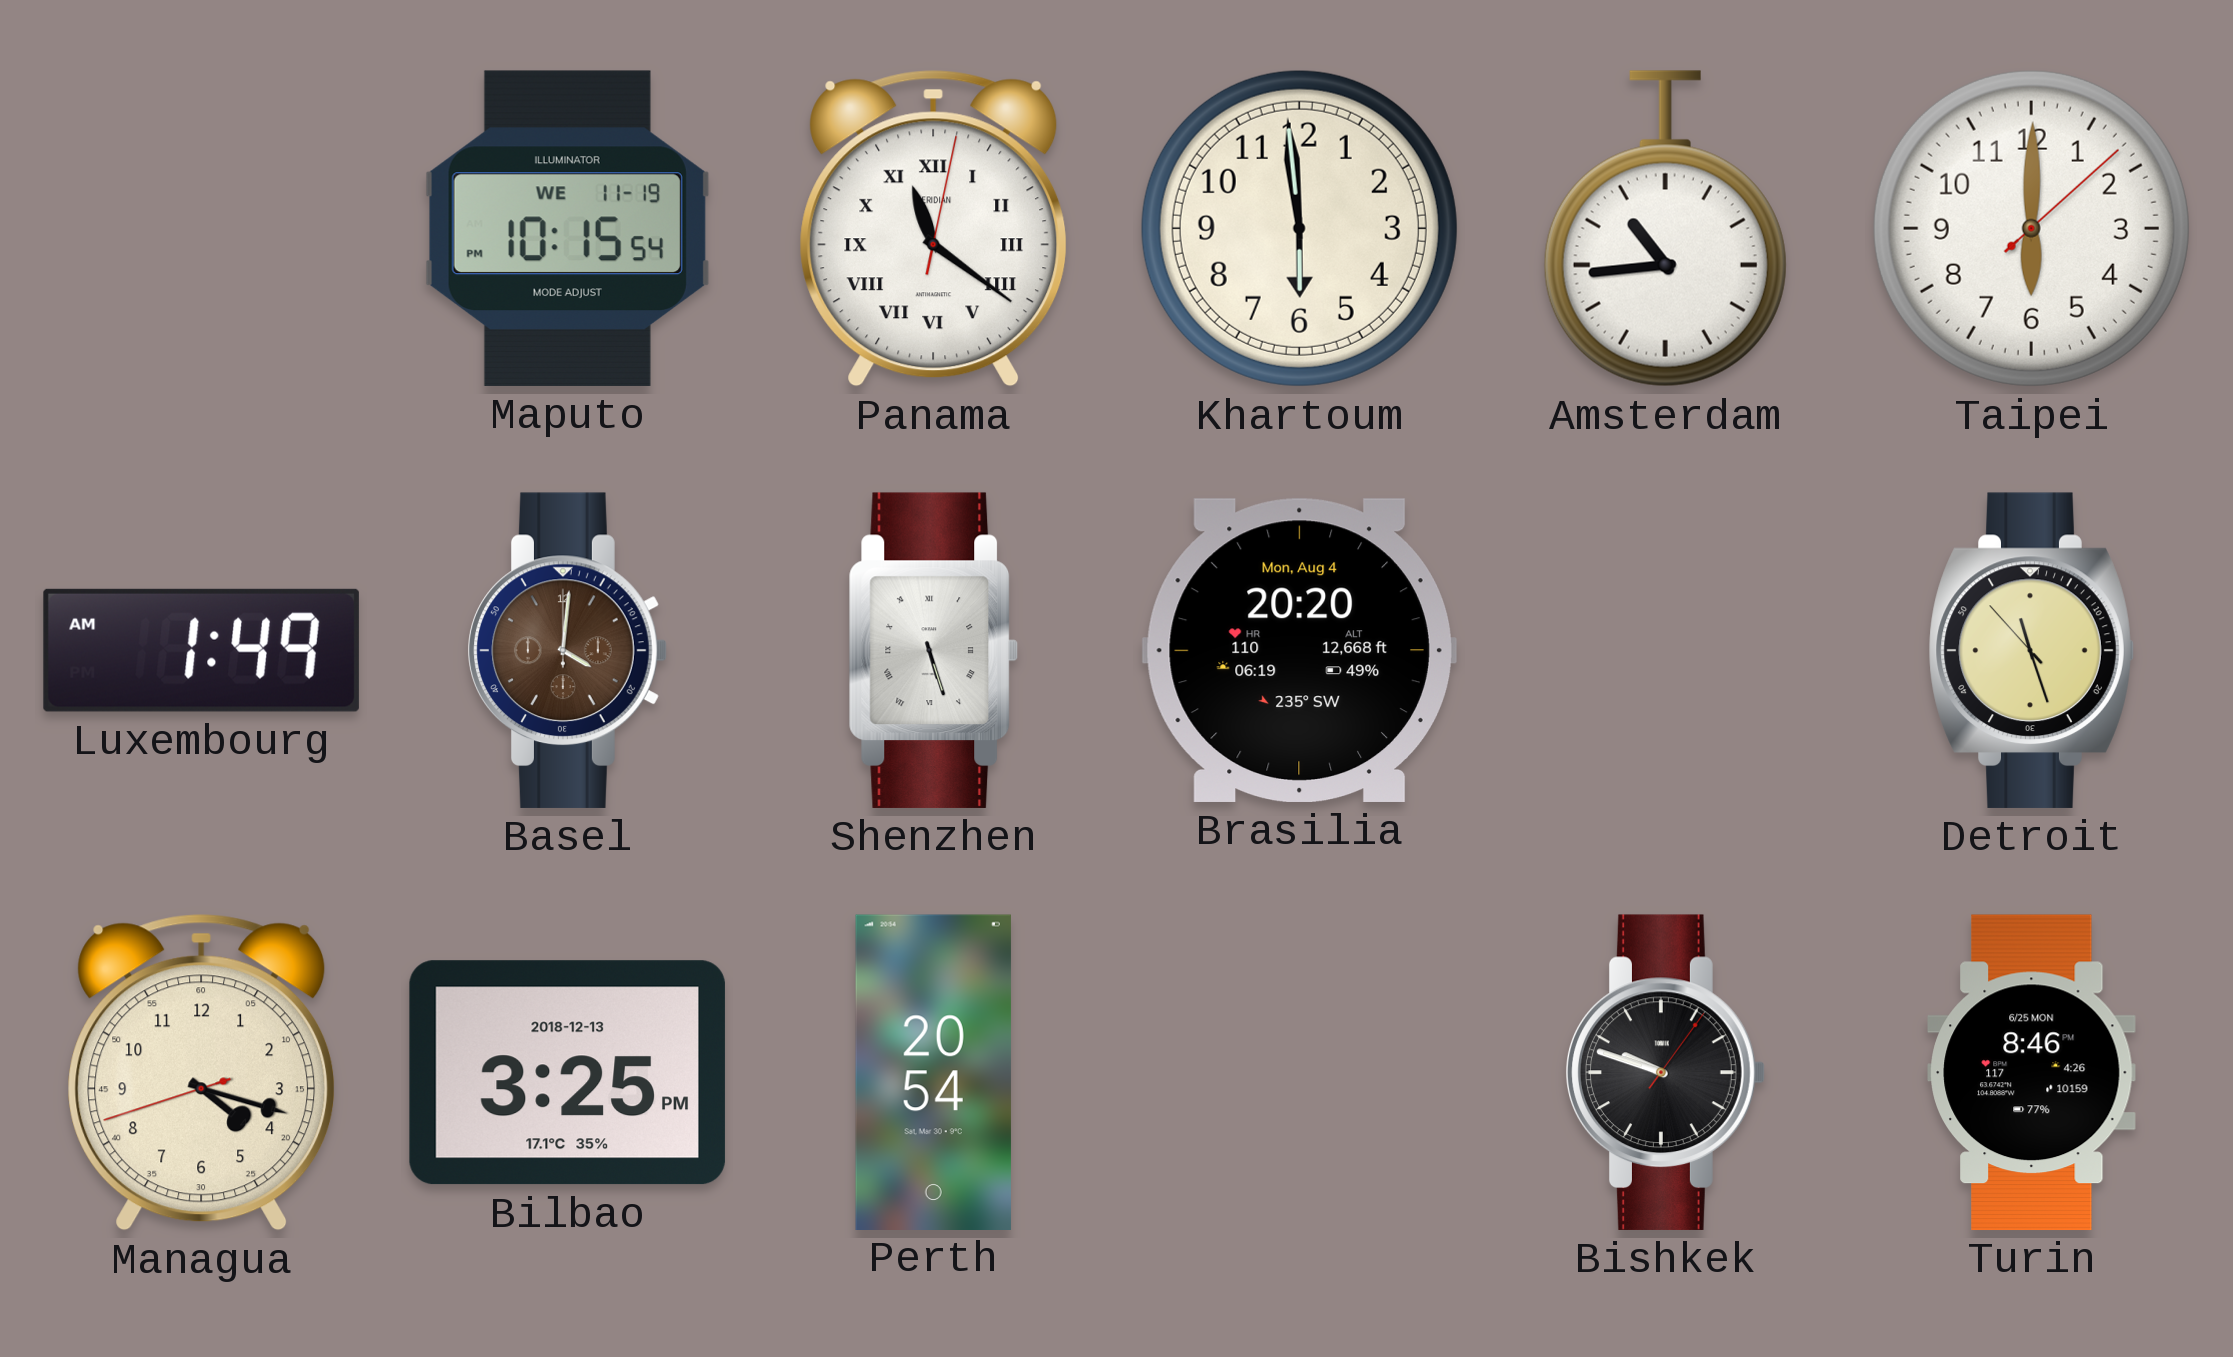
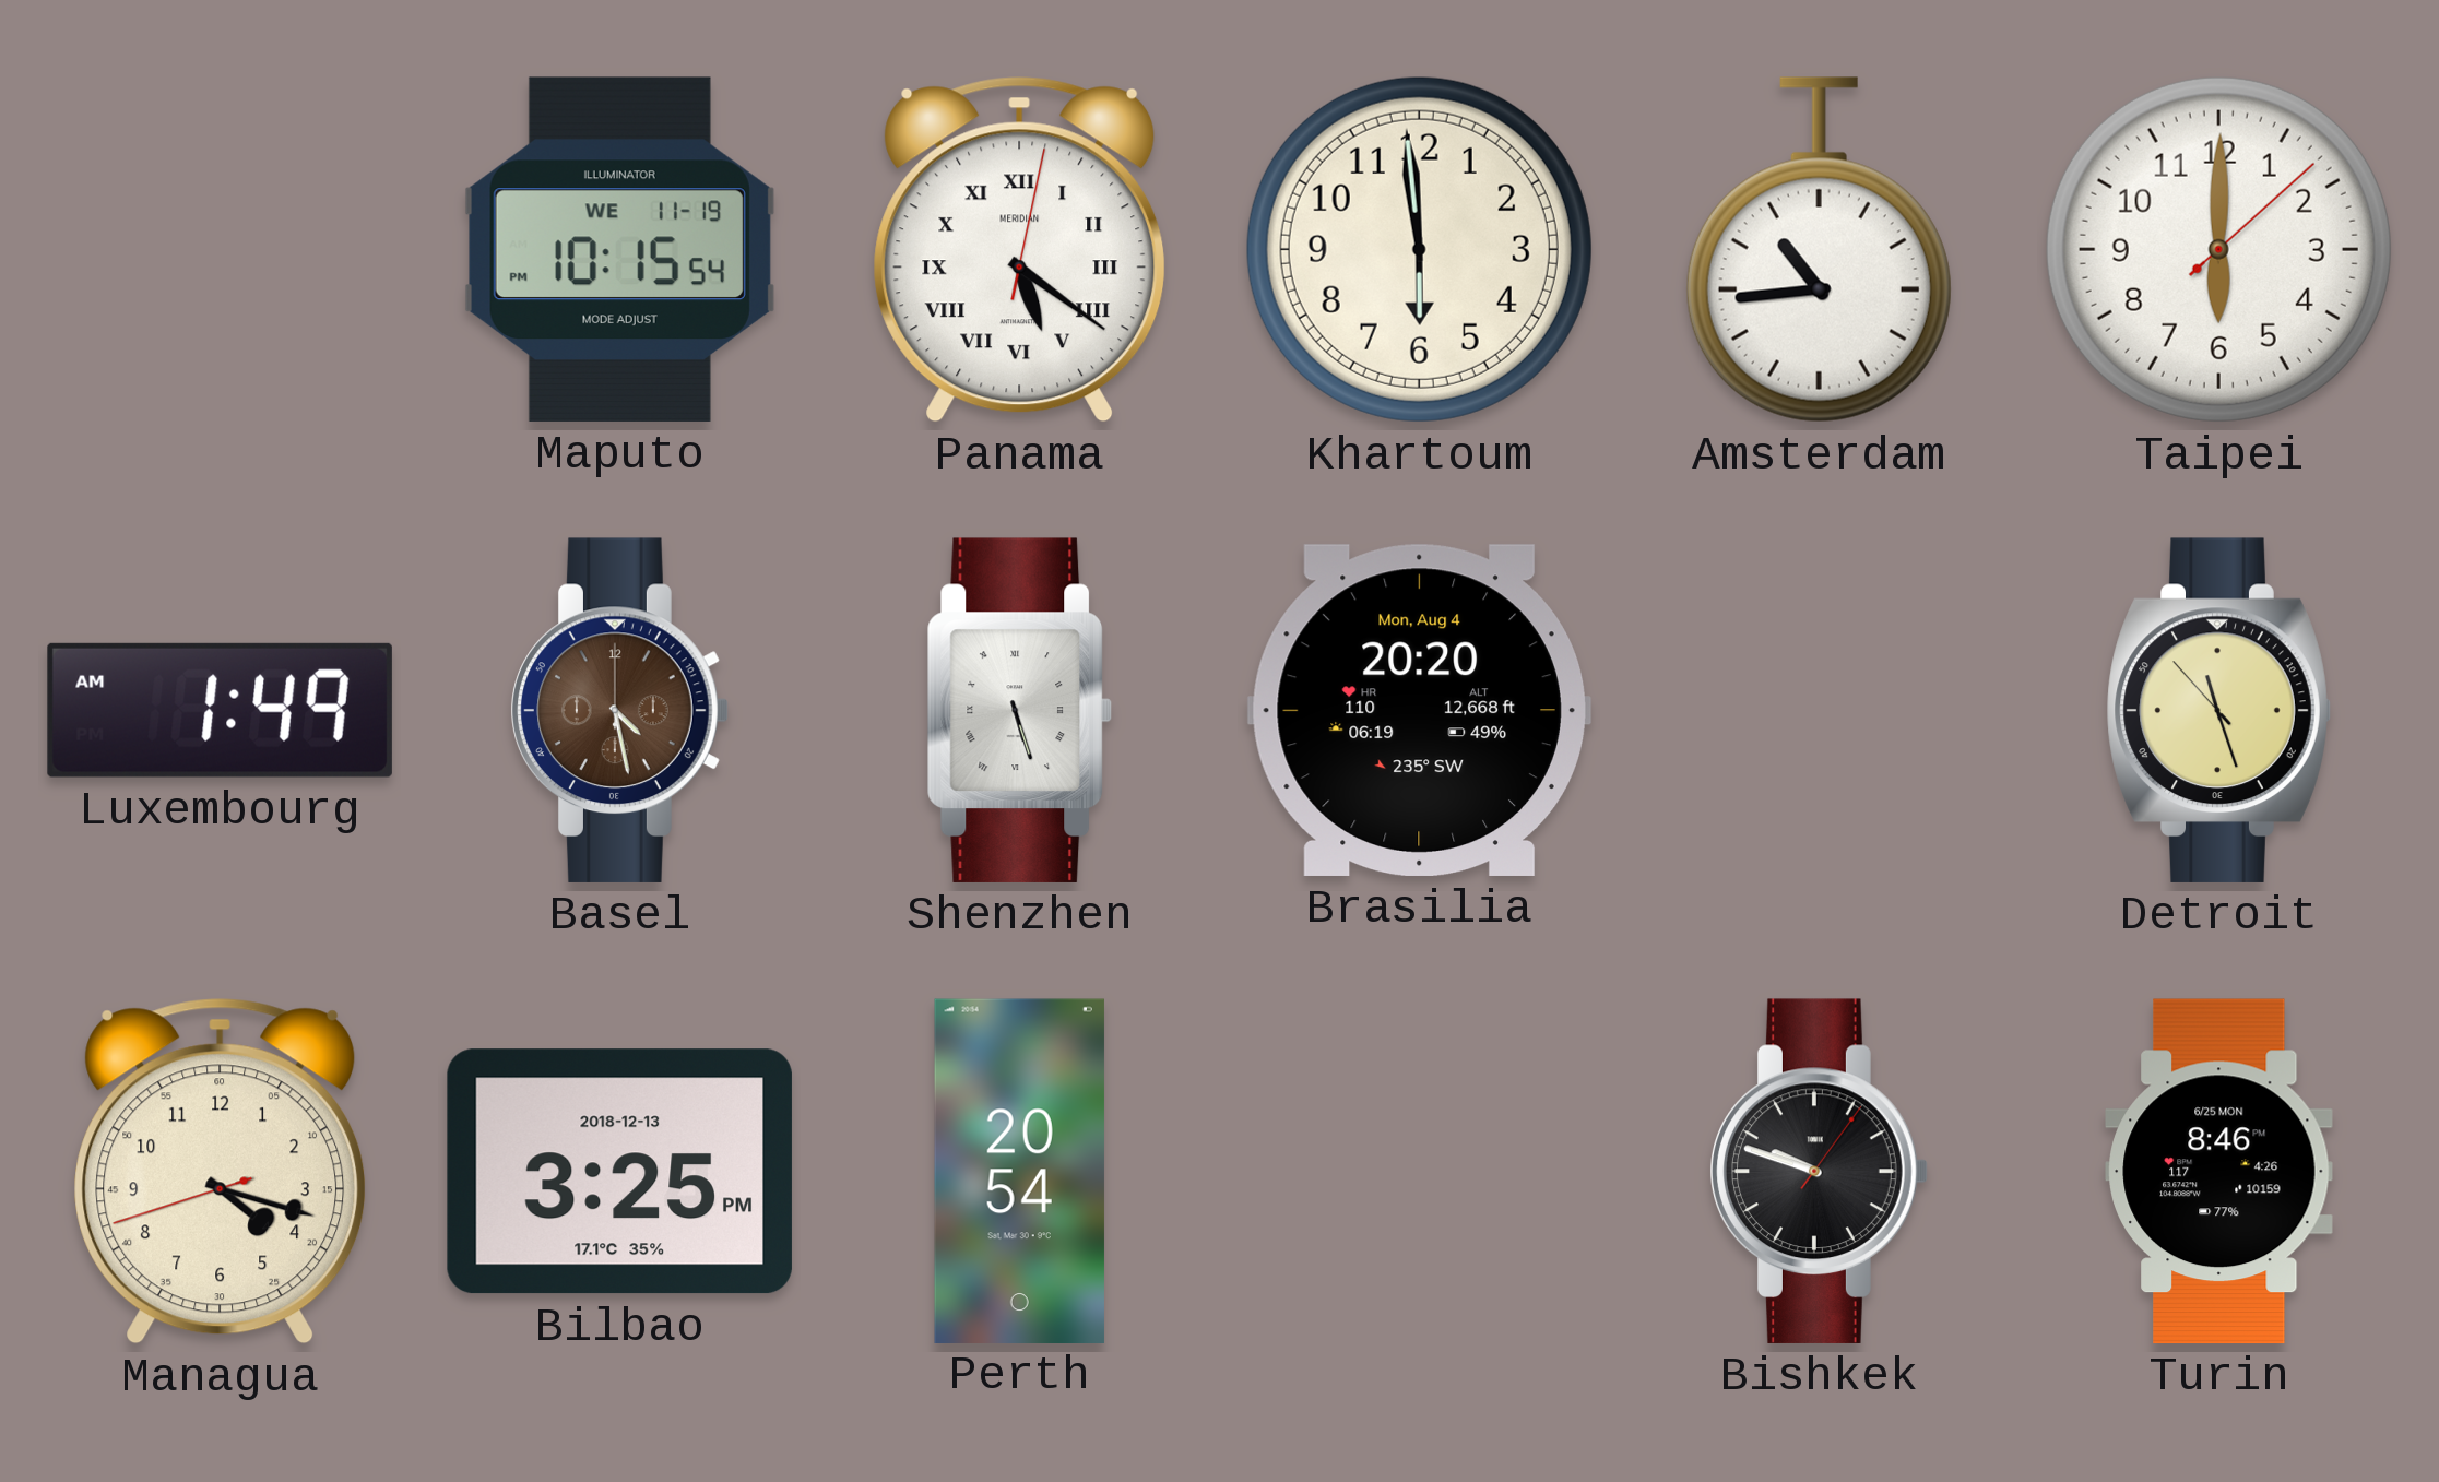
Panama: 11:21 -> 5:21
Basel: 4:01 -> 4:28
